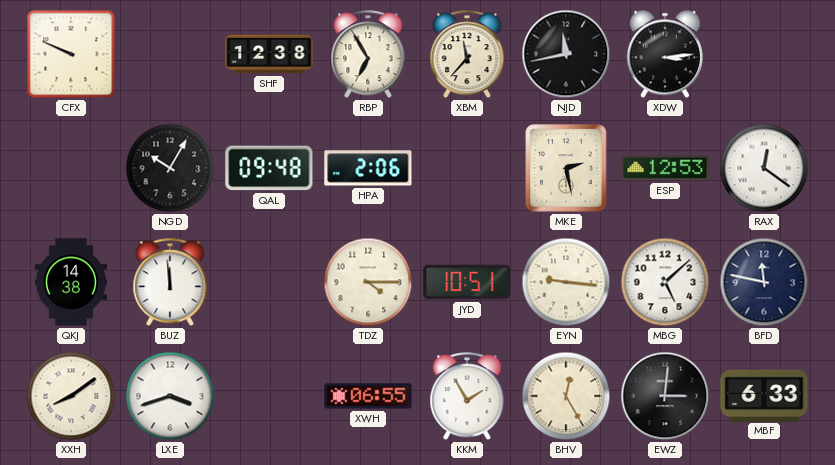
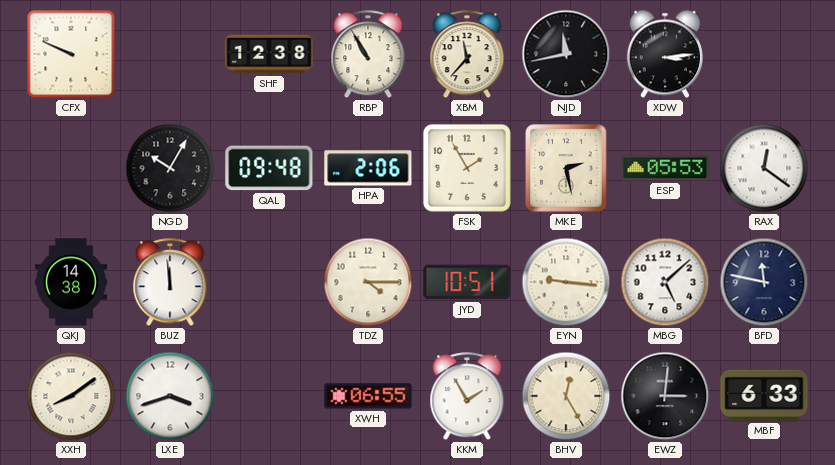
RBP: 6:55 -> 10:55
FSK: none -> 1:55
ESP: 12:53 -> 05:53
